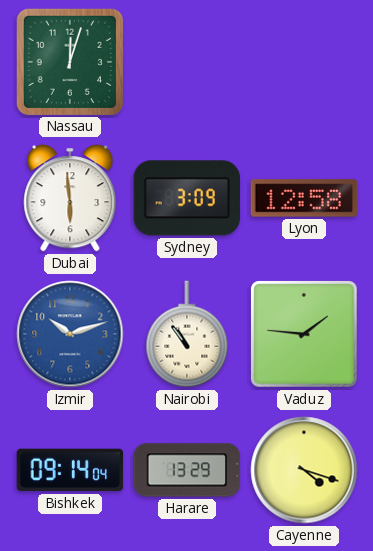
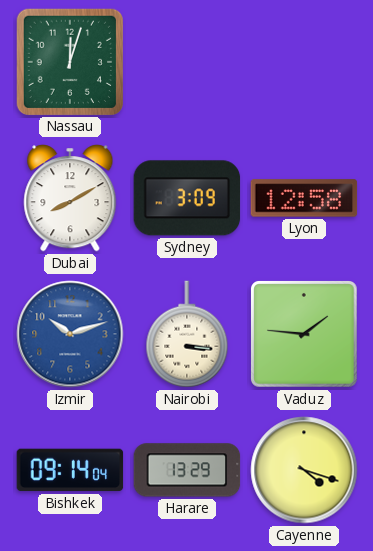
Dubai: 5:59 -> 8:10
Nairobi: 10:54 -> 3:16
